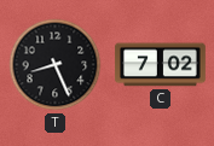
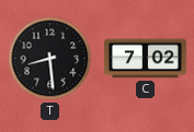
T: 8:26 -> 8:29
